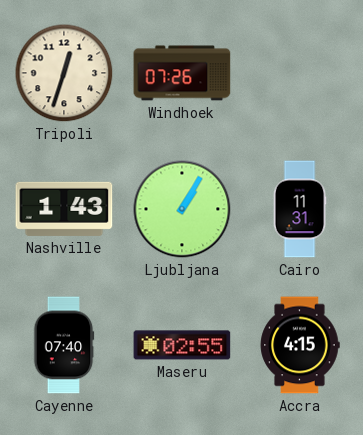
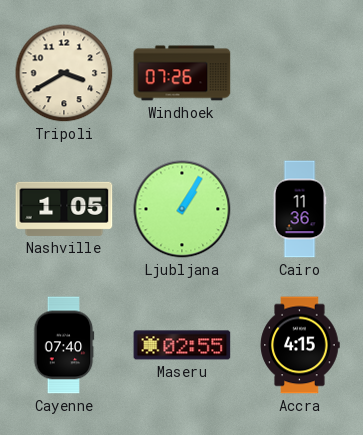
Tripoli: 12:33 -> 3:40
Nashville: 1:43 -> 1:05
Cairo: 11:31 -> 11:36
